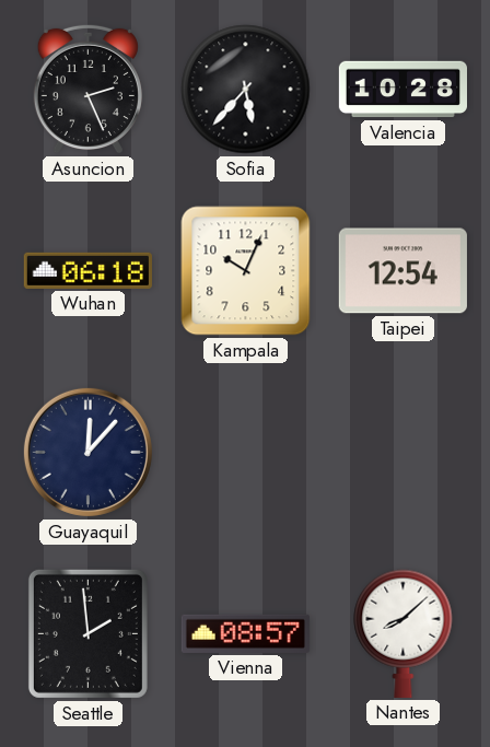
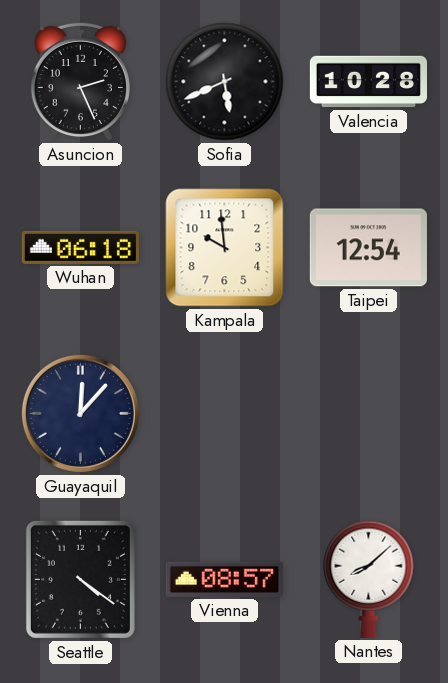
Sofia: 5:37 -> 5:41
Kampala: 10:04 -> 9:59
Seattle: 1:59 -> 4:21
